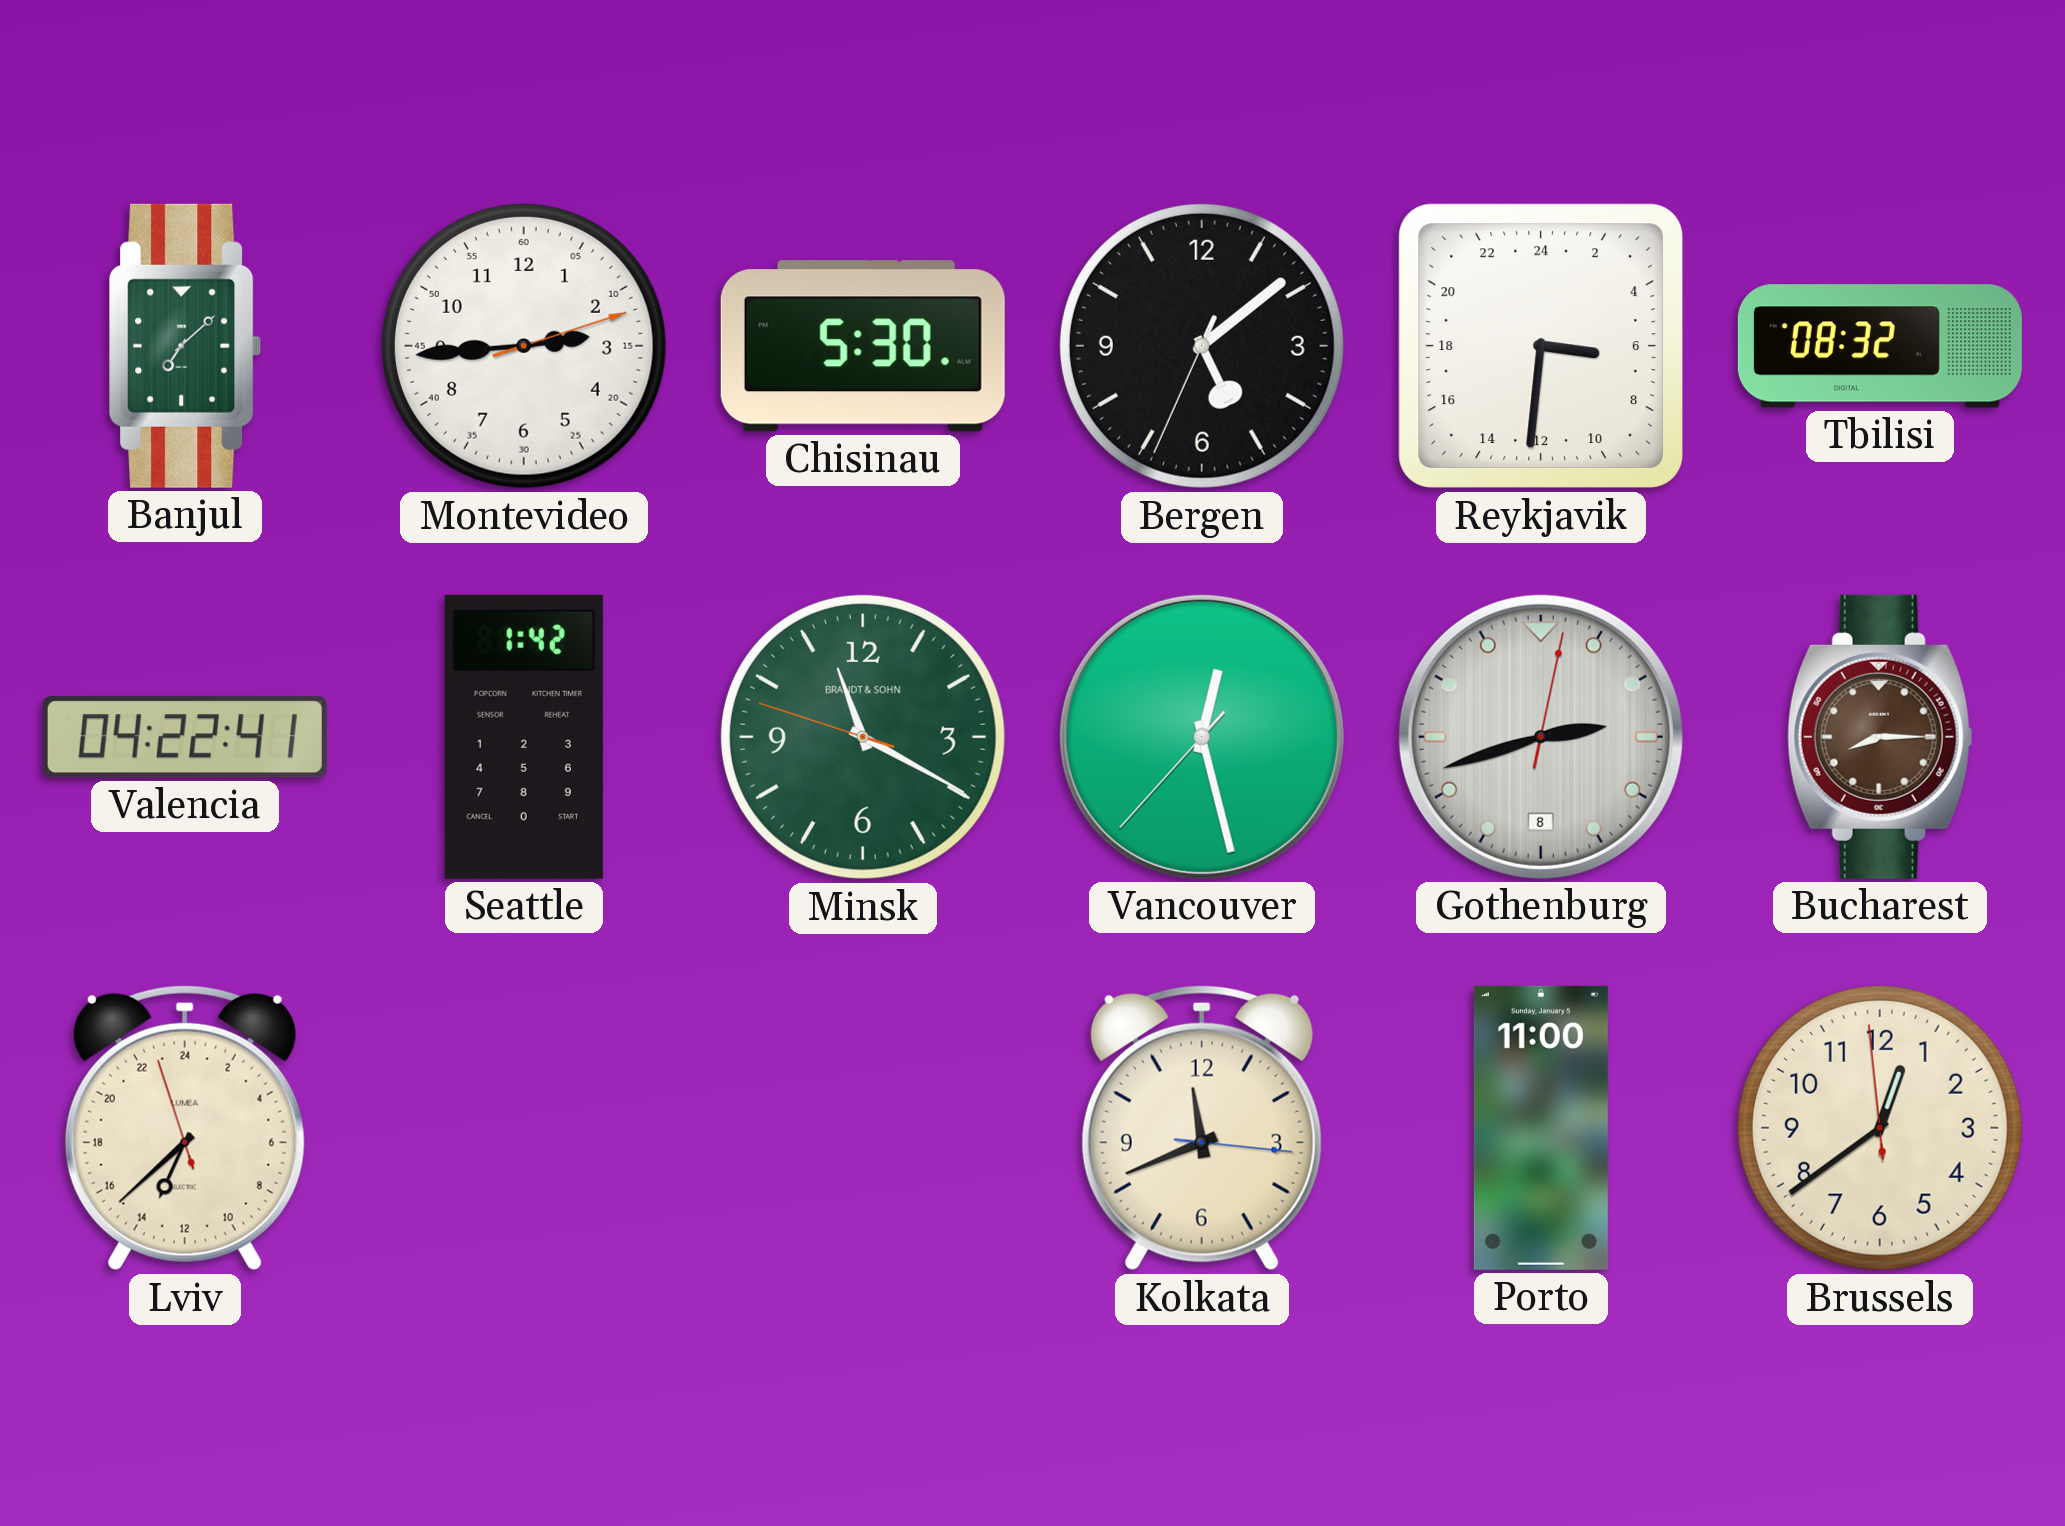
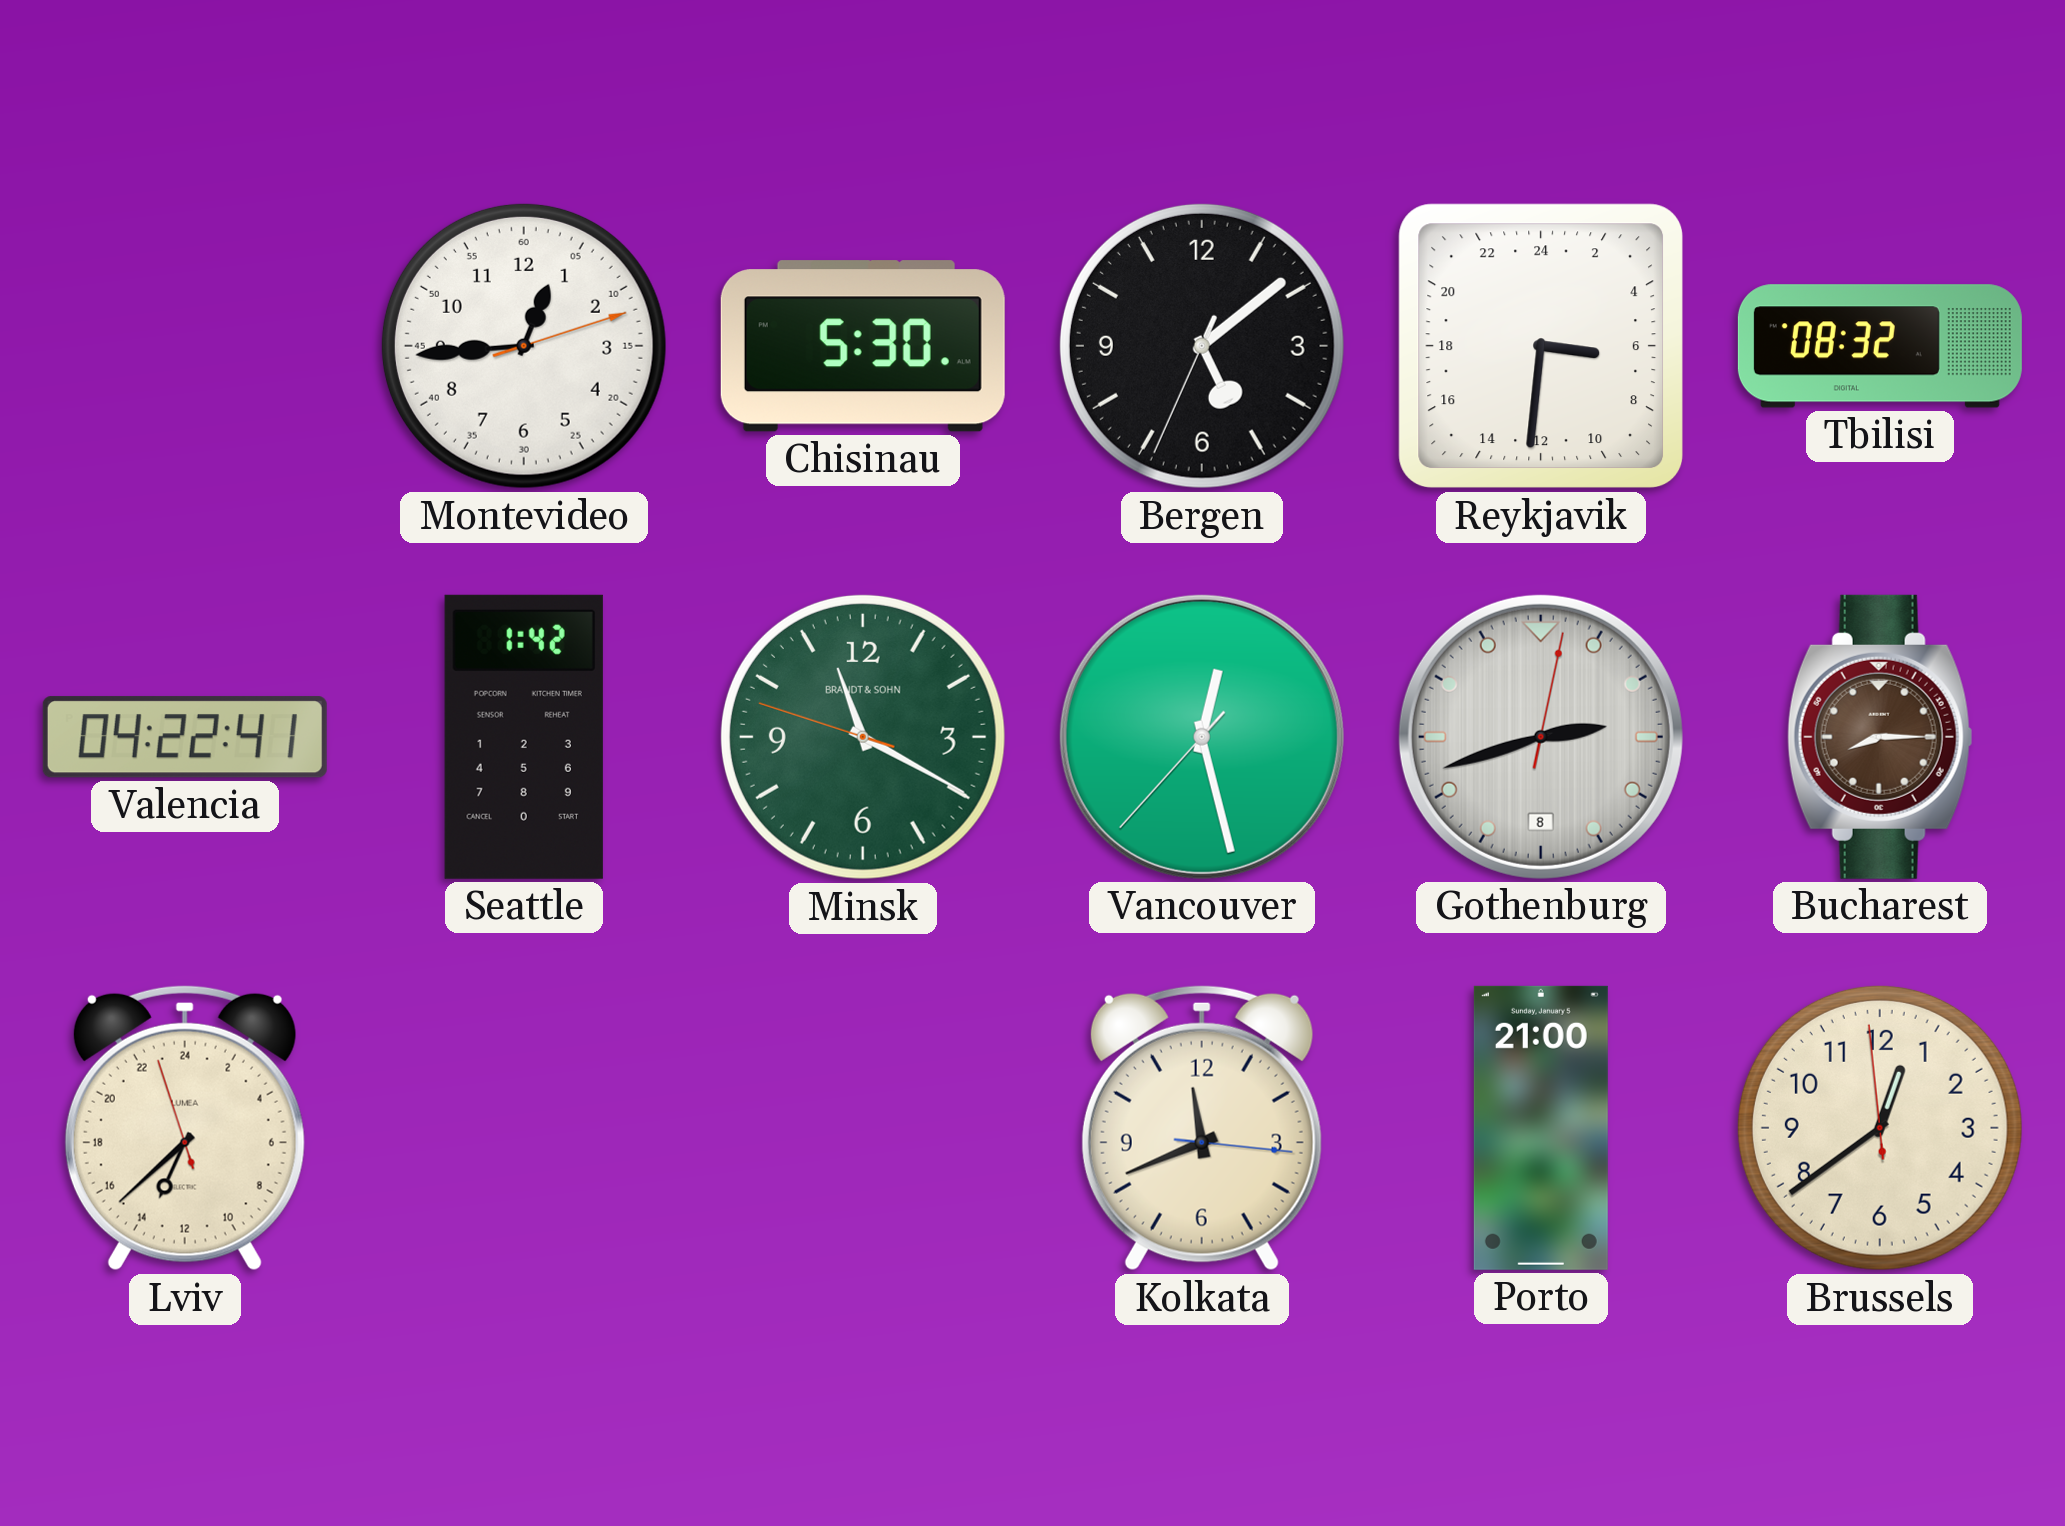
Banjul: 7:08 -> none
Montevideo: 2:44 -> 12:44
Porto: 11:00 -> 21:00
